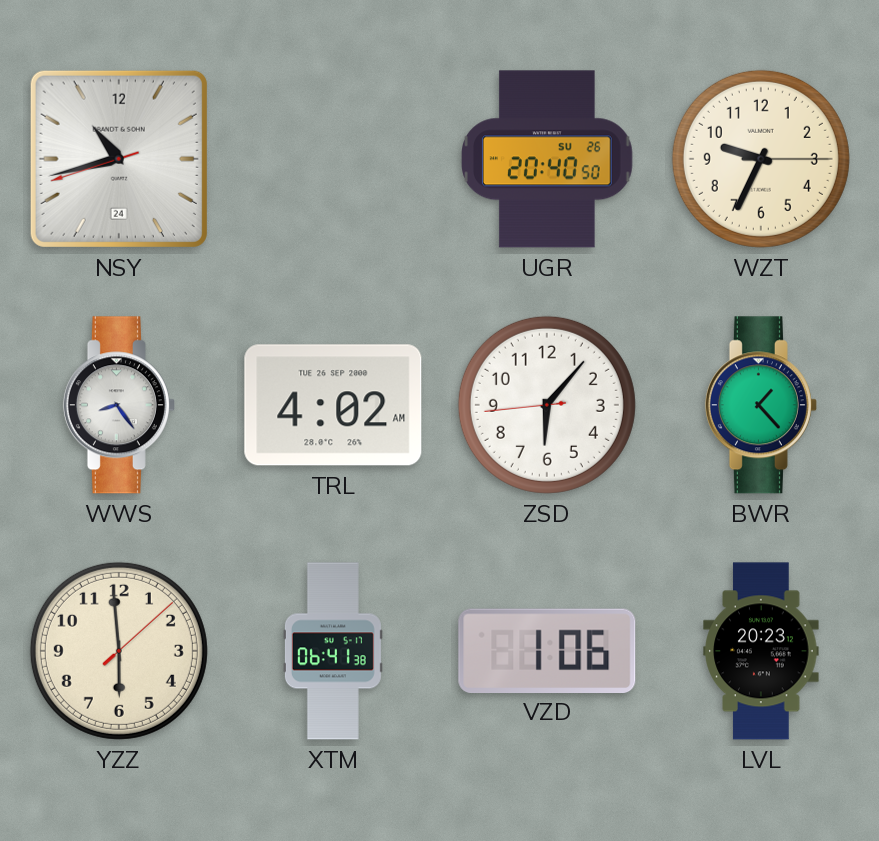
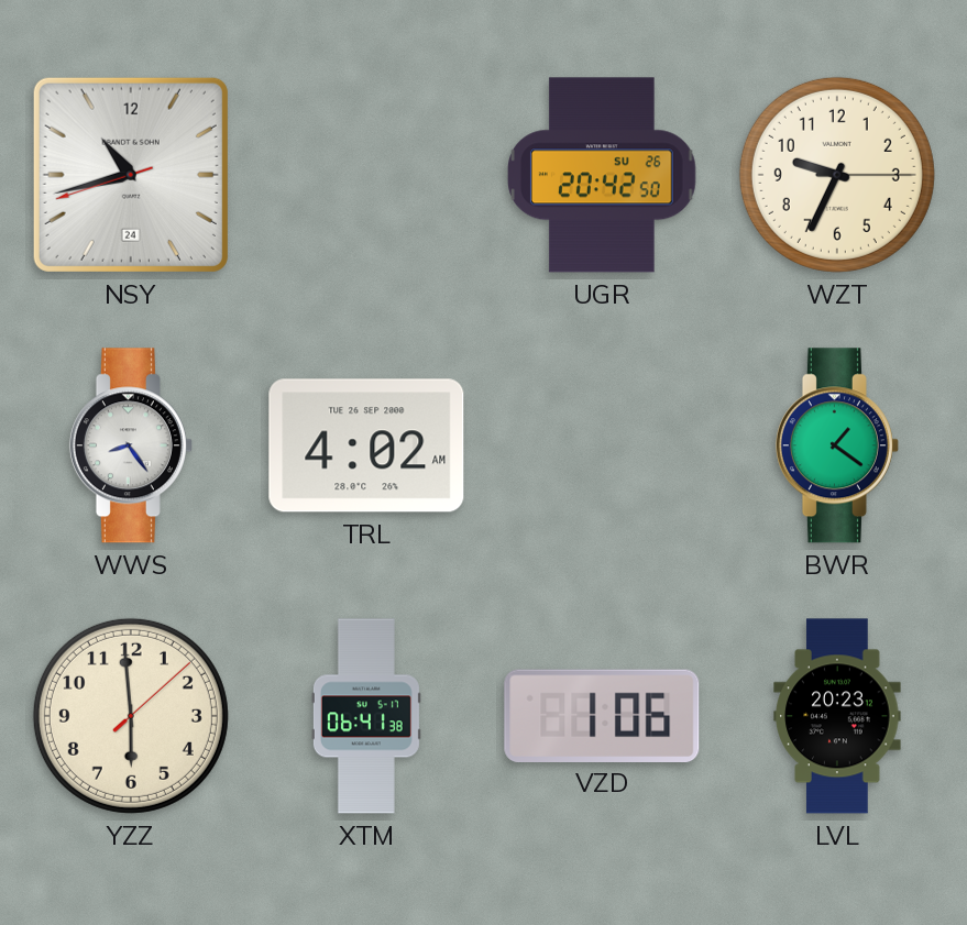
UGR: 20:40 -> 20:42
ZSD: 6:06 -> none
BWR: 1:23 -> 1:21
